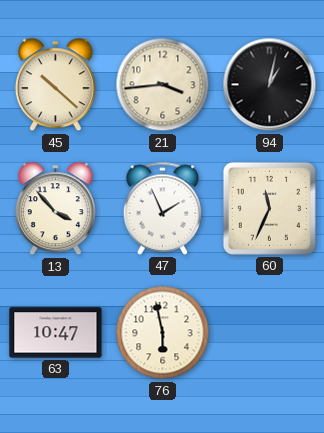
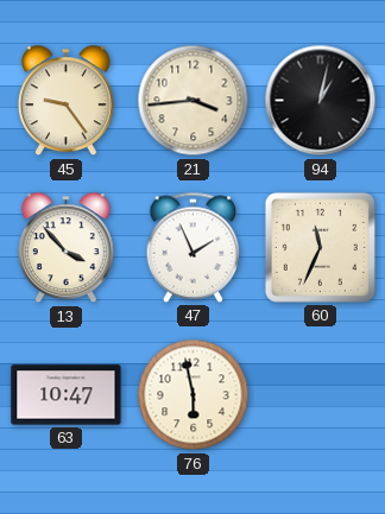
45: 10:22 -> 9:24
